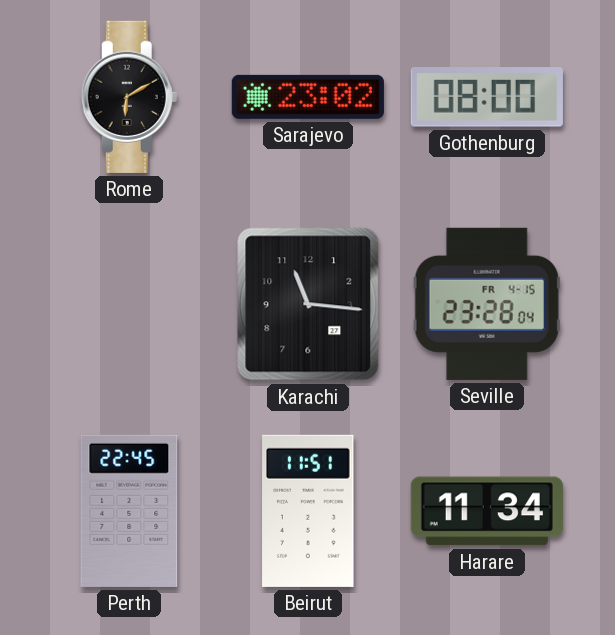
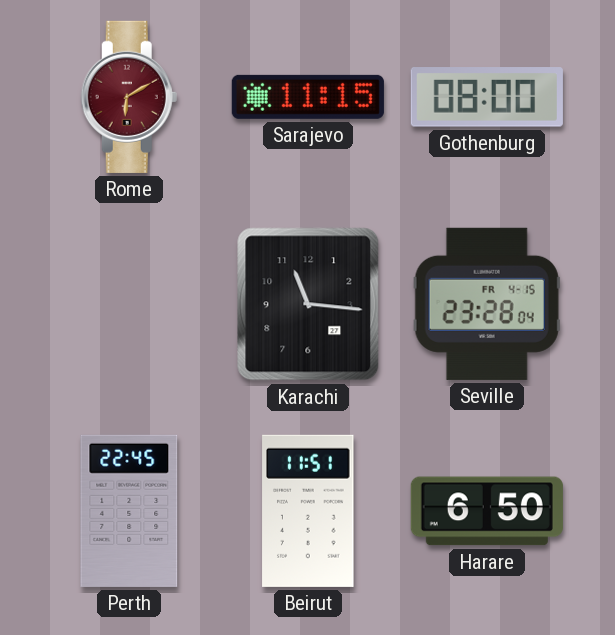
Rome dial: black -> burgundy
Sarajevo: 23:02 -> 11:15
Harare: 11:34 -> 6:50
